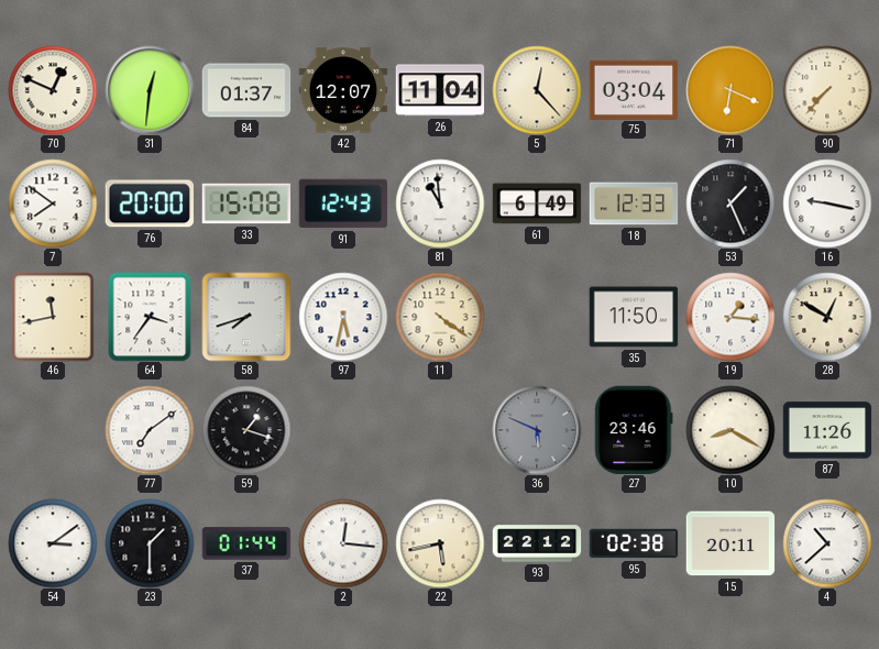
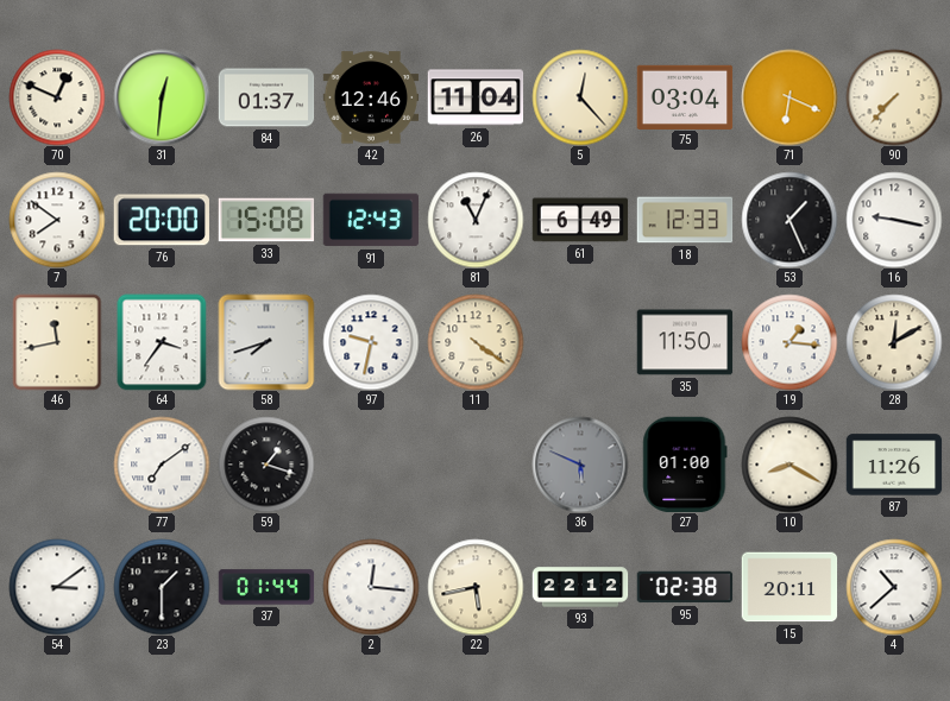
42: 12:07 -> 12:46
81: 10:59 -> 11:04
97: 5:32 -> 9:32
28: 12:50 -> 12:10
27: 23:46 -> 01:00
